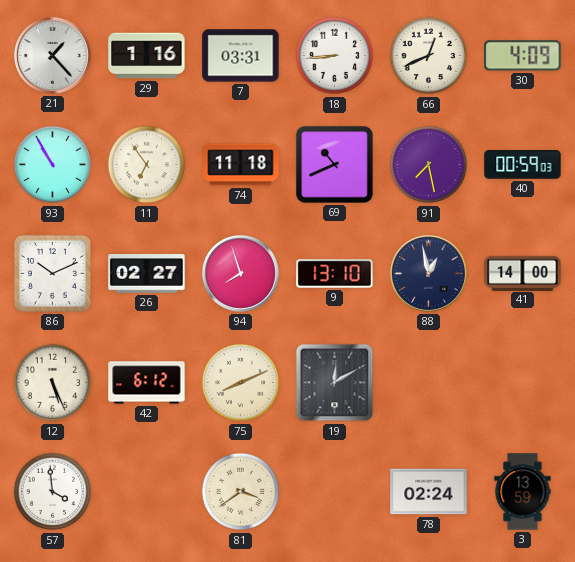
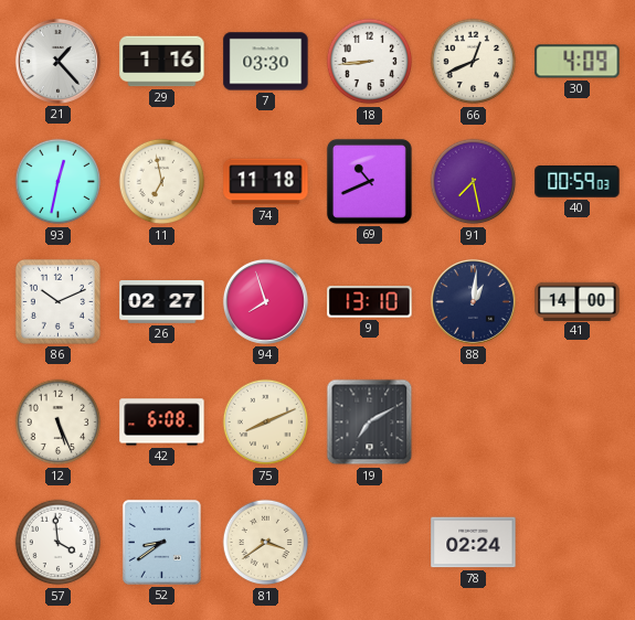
7: 03:31 -> 03:30
93: 10:55 -> 12:32
11: 6:54 -> 6:58
88: 12:58 -> 1:01
42: 6:12 -> 6:08
19: 12:10 -> 7:10
52: none -> 8:39
3: 13:59 -> none
